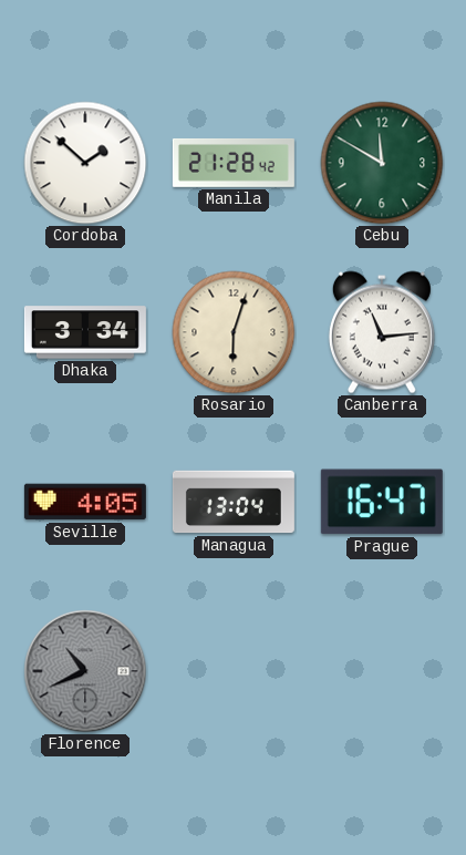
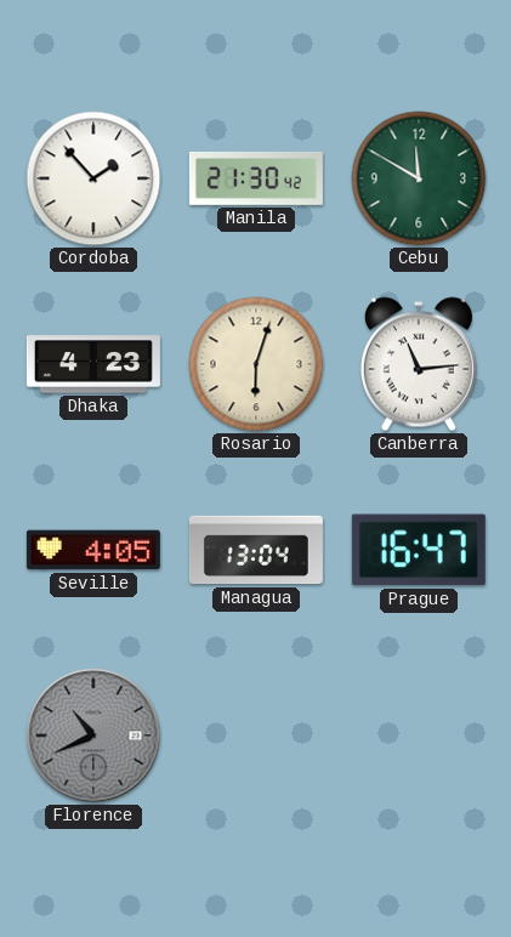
Cordoba: 1:52 -> 1:53
Manila: 21:28 -> 21:30
Dhaka: 3:34 -> 4:23
